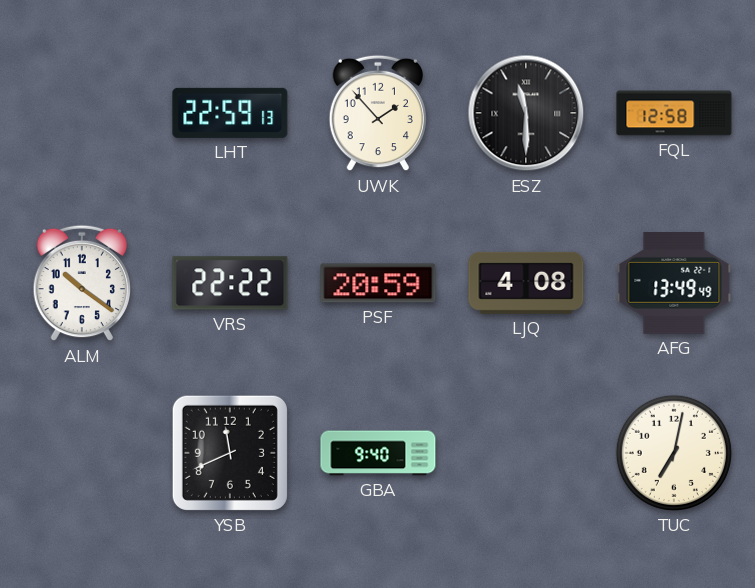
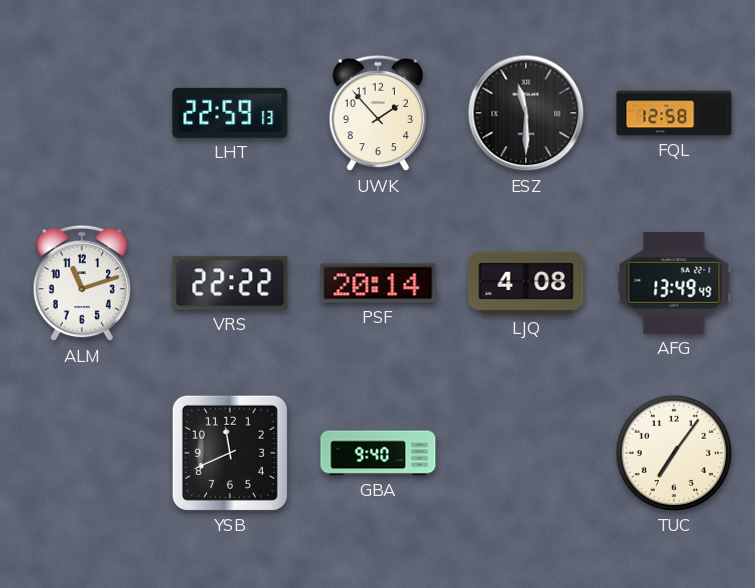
ALM: 10:21 -> 11:12
PSF: 20:59 -> 20:14
TUC: 7:02 -> 7:06
